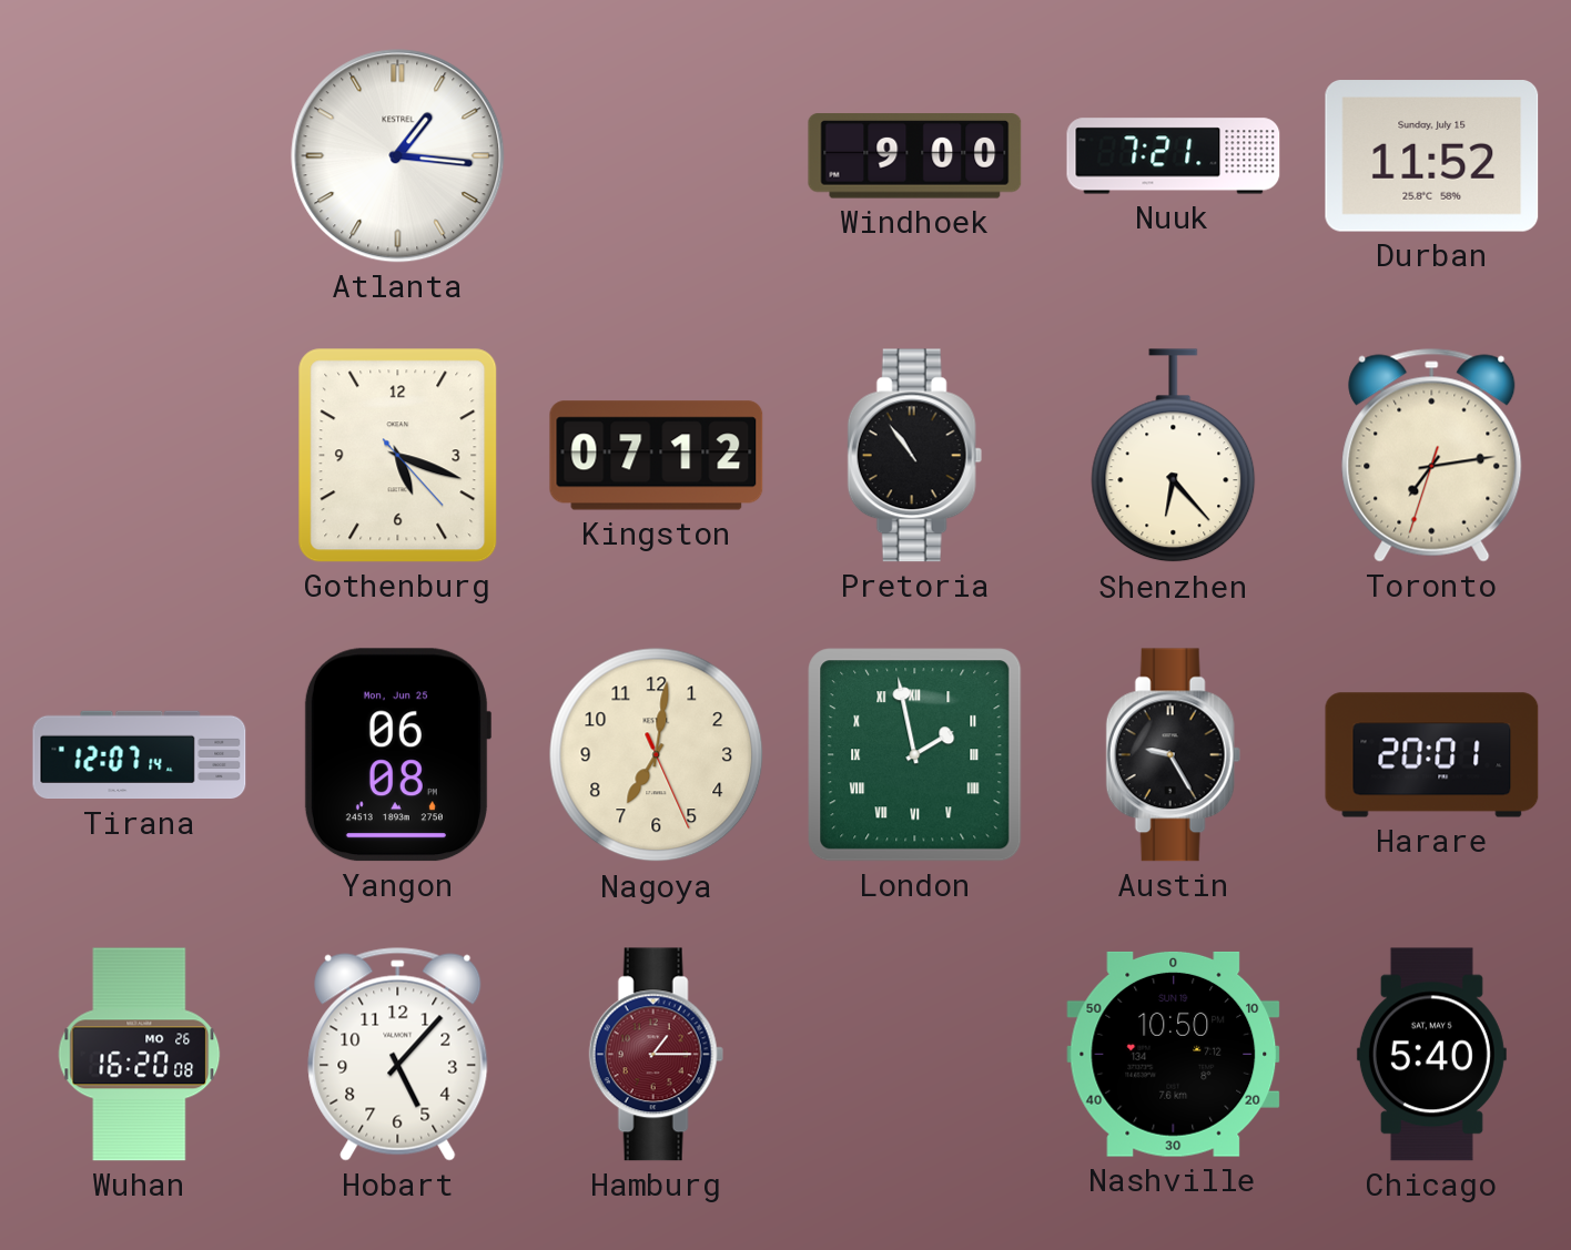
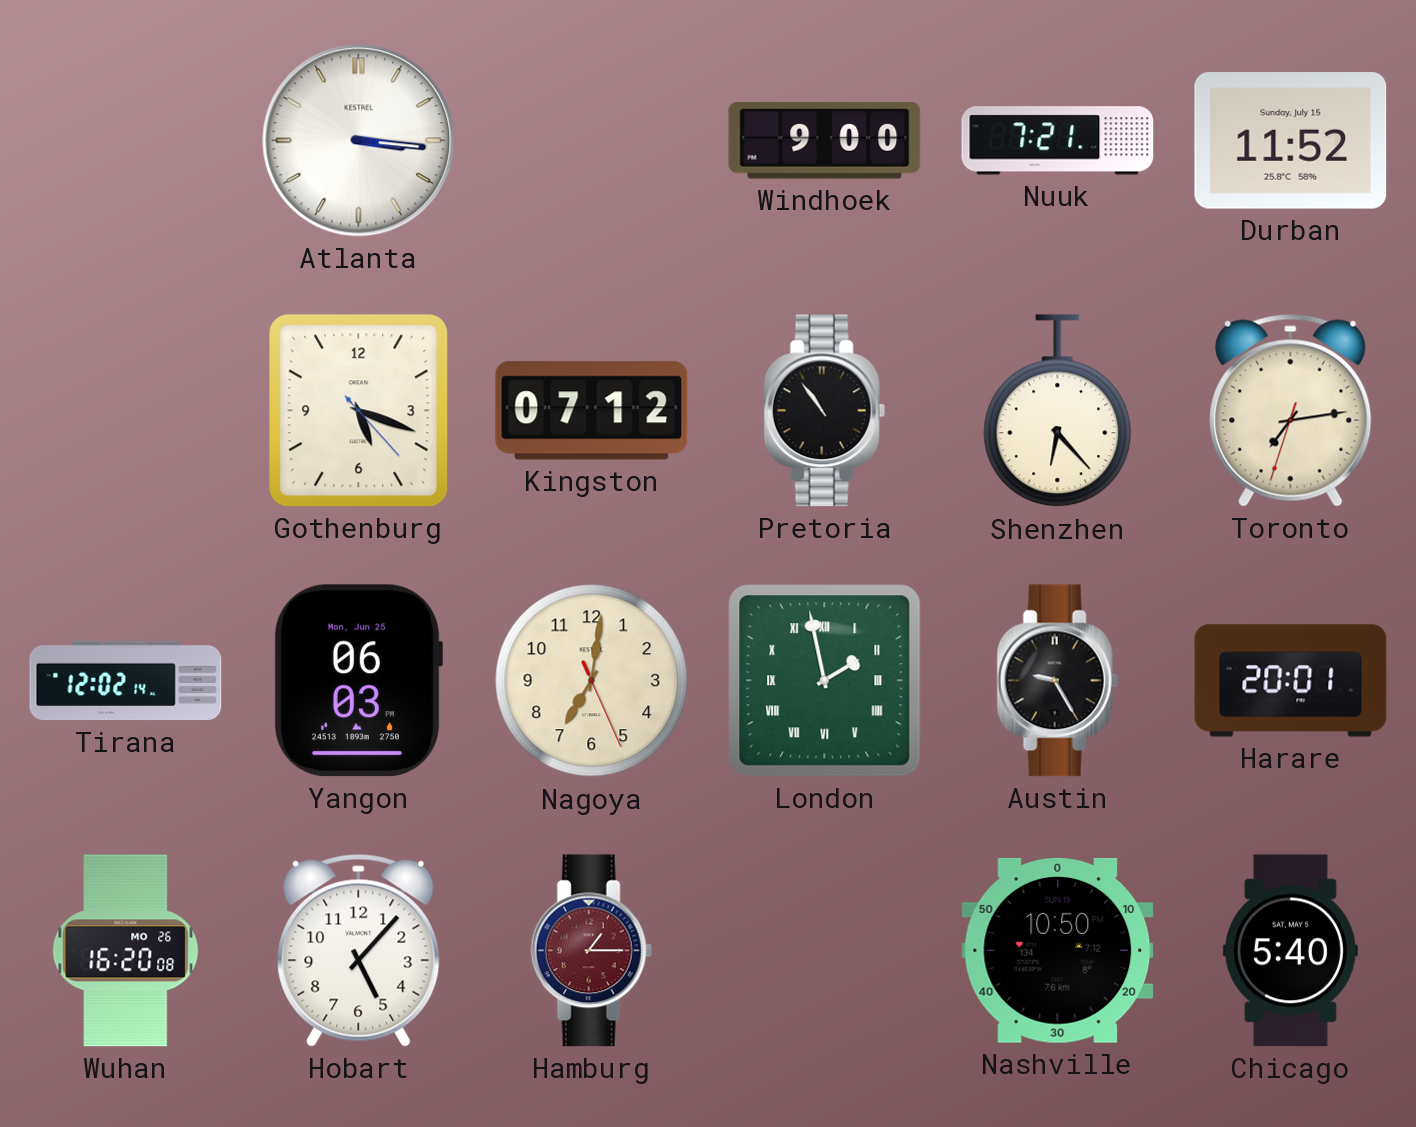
Atlanta: 1:16 -> 3:16
Tirana: 12:07 -> 12:02
Yangon: 06:08 -> 06:03
